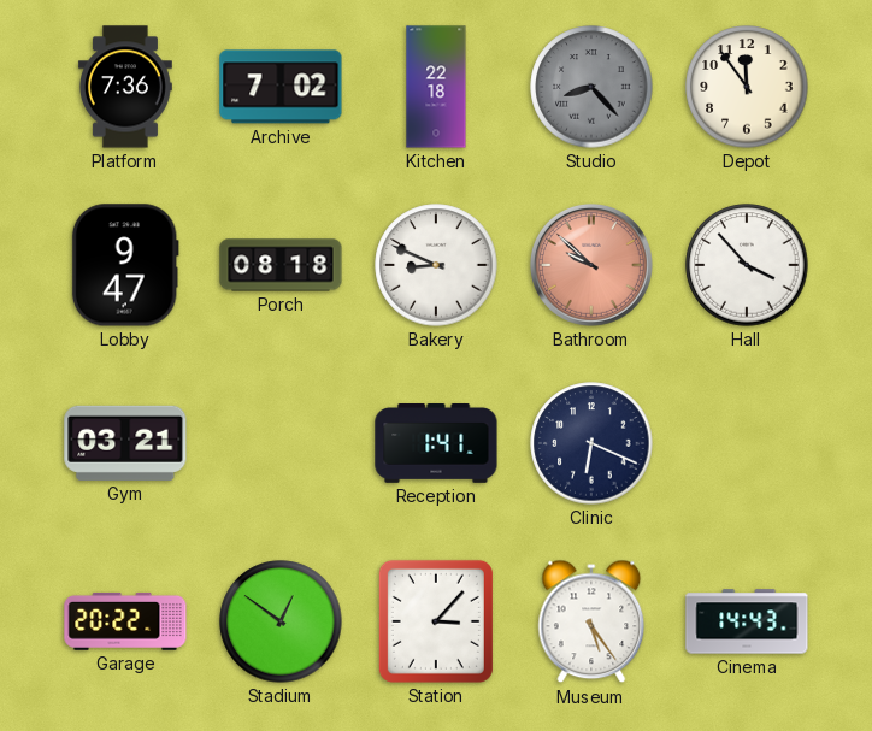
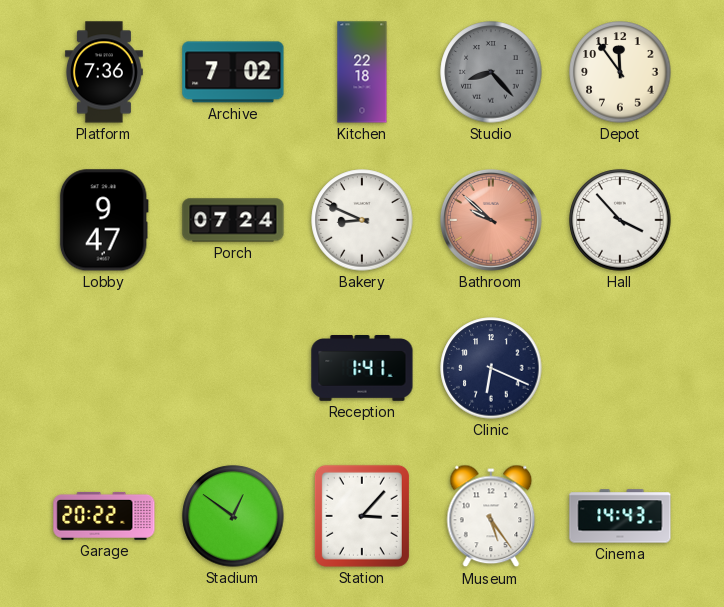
Porch: 08:18 -> 07:24
Gym: 03:21 -> none
